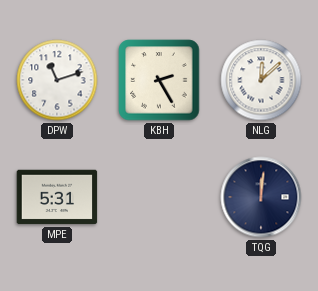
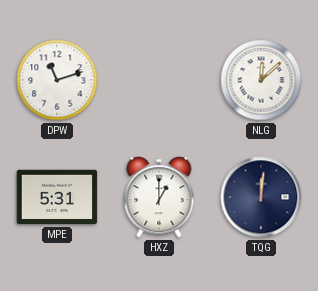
KBH: 2:25 -> none
HXZ: none -> 1:00
